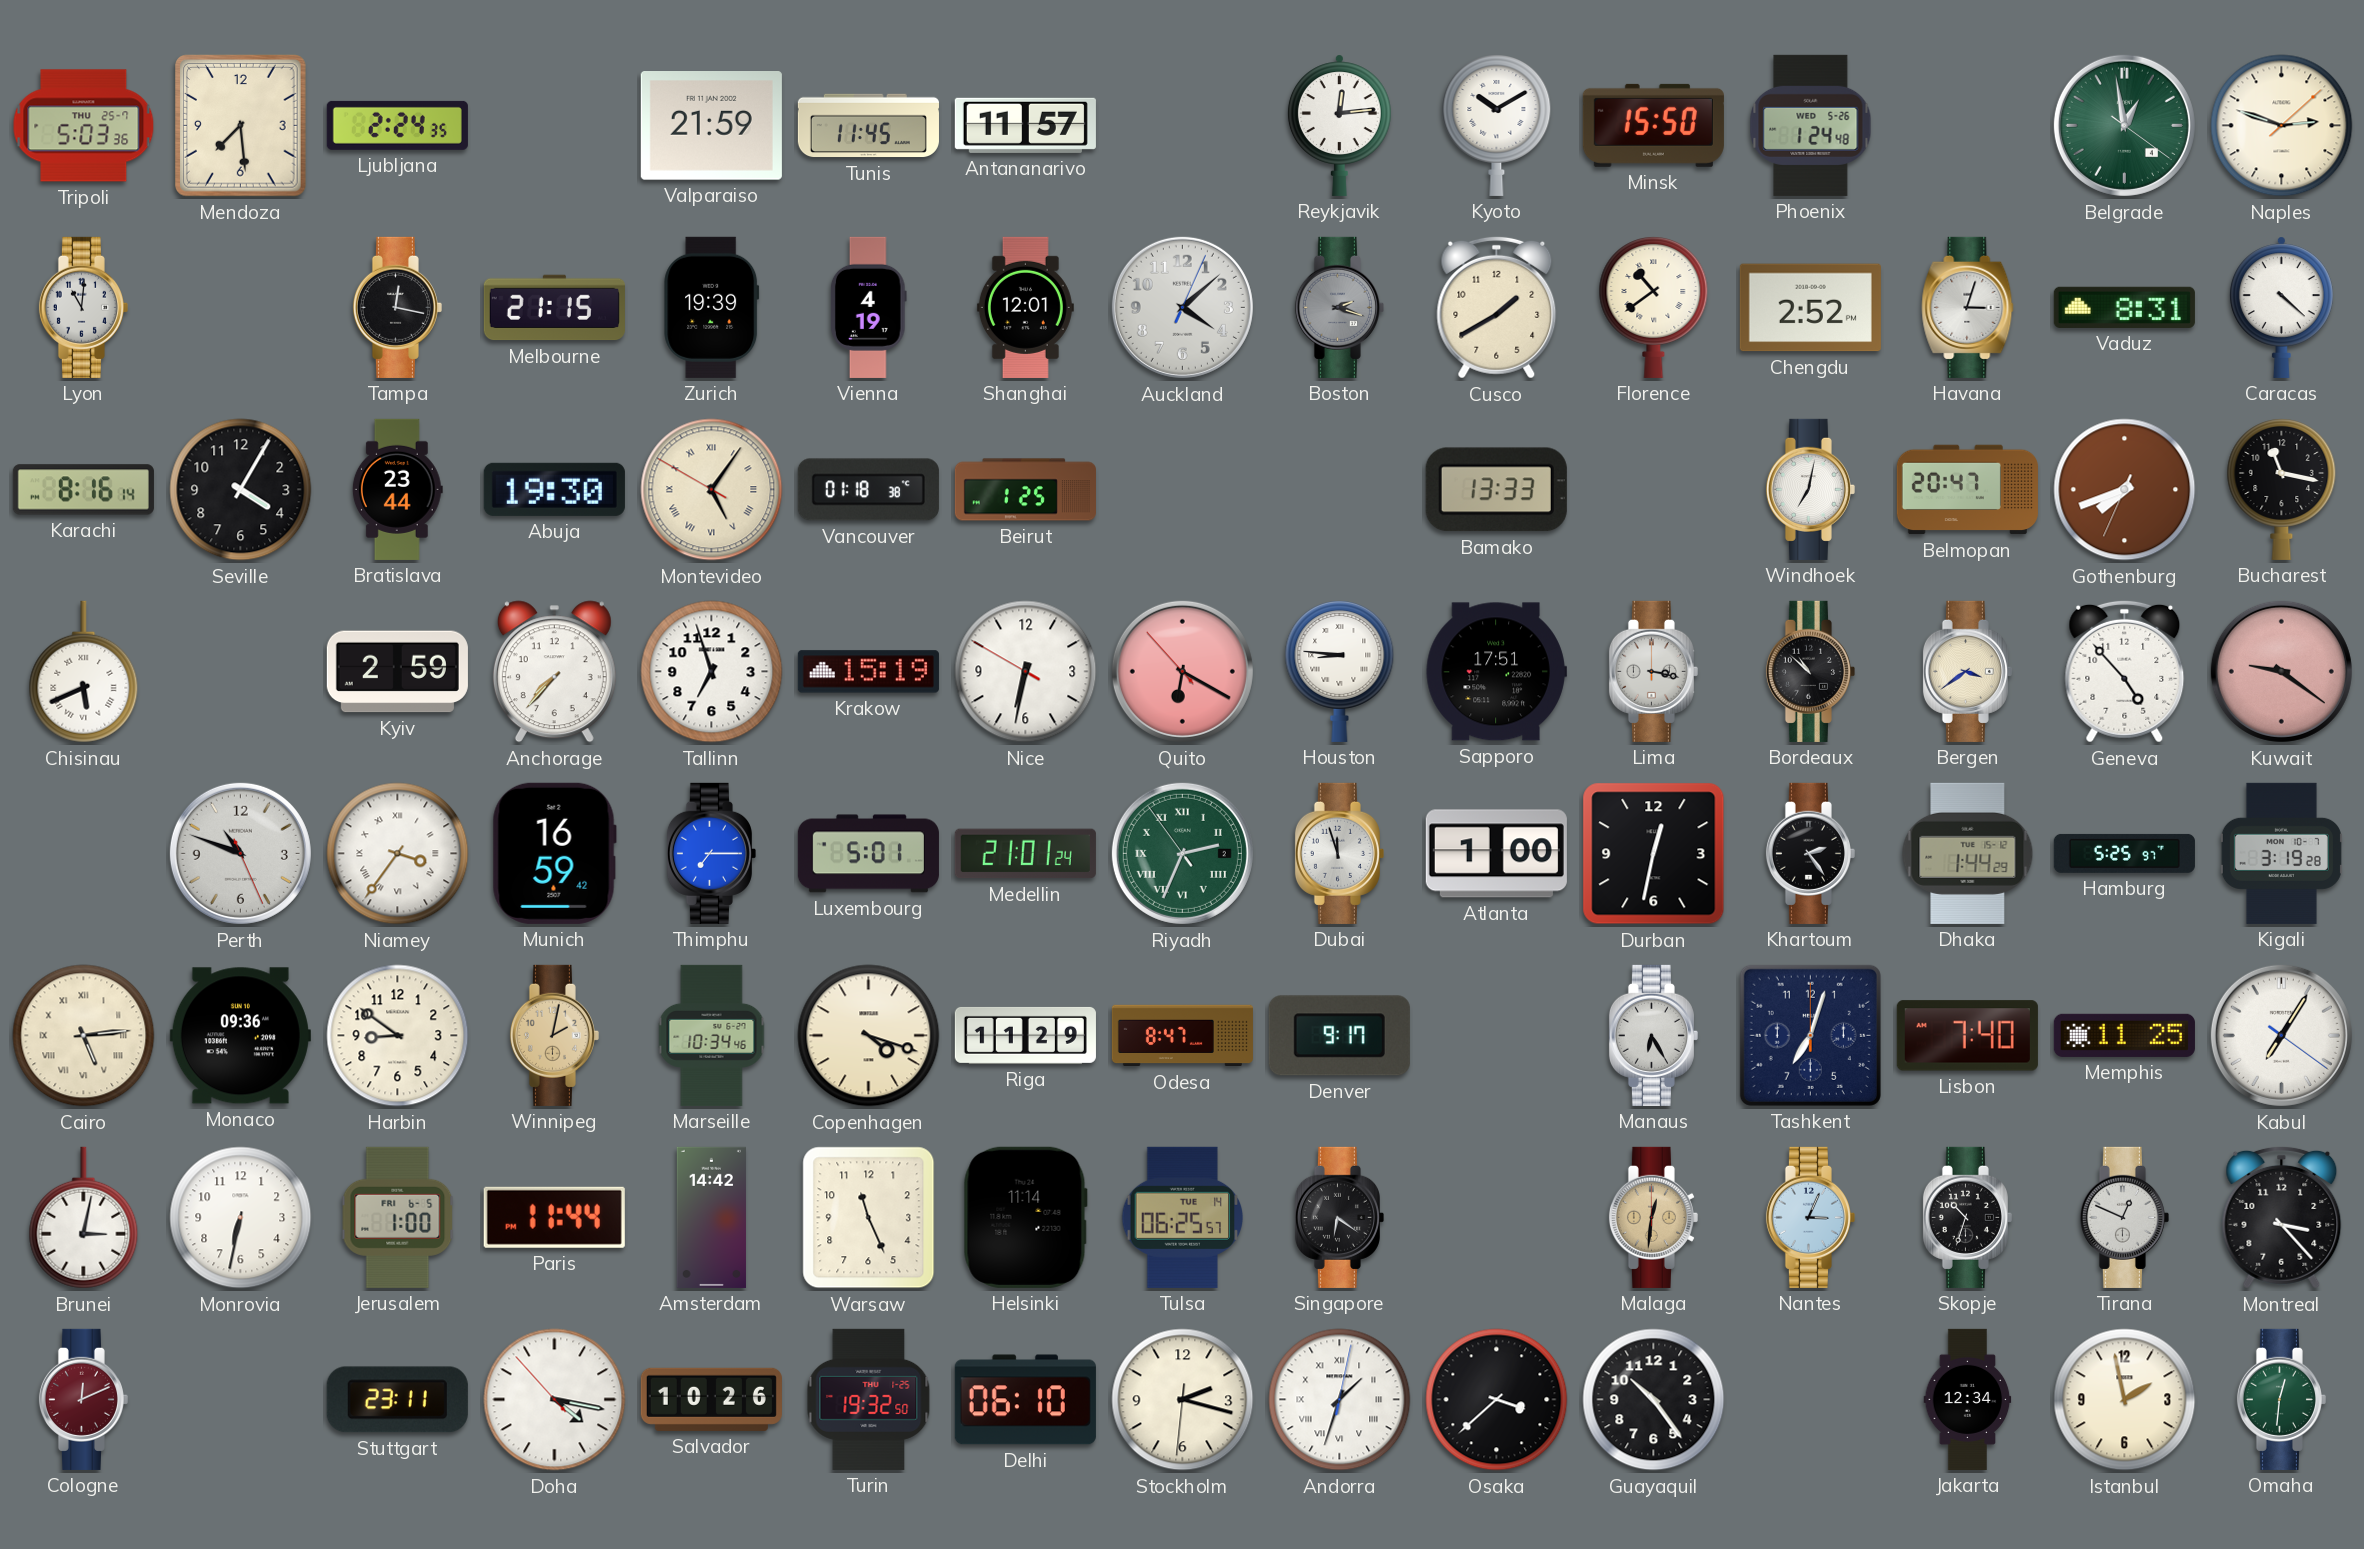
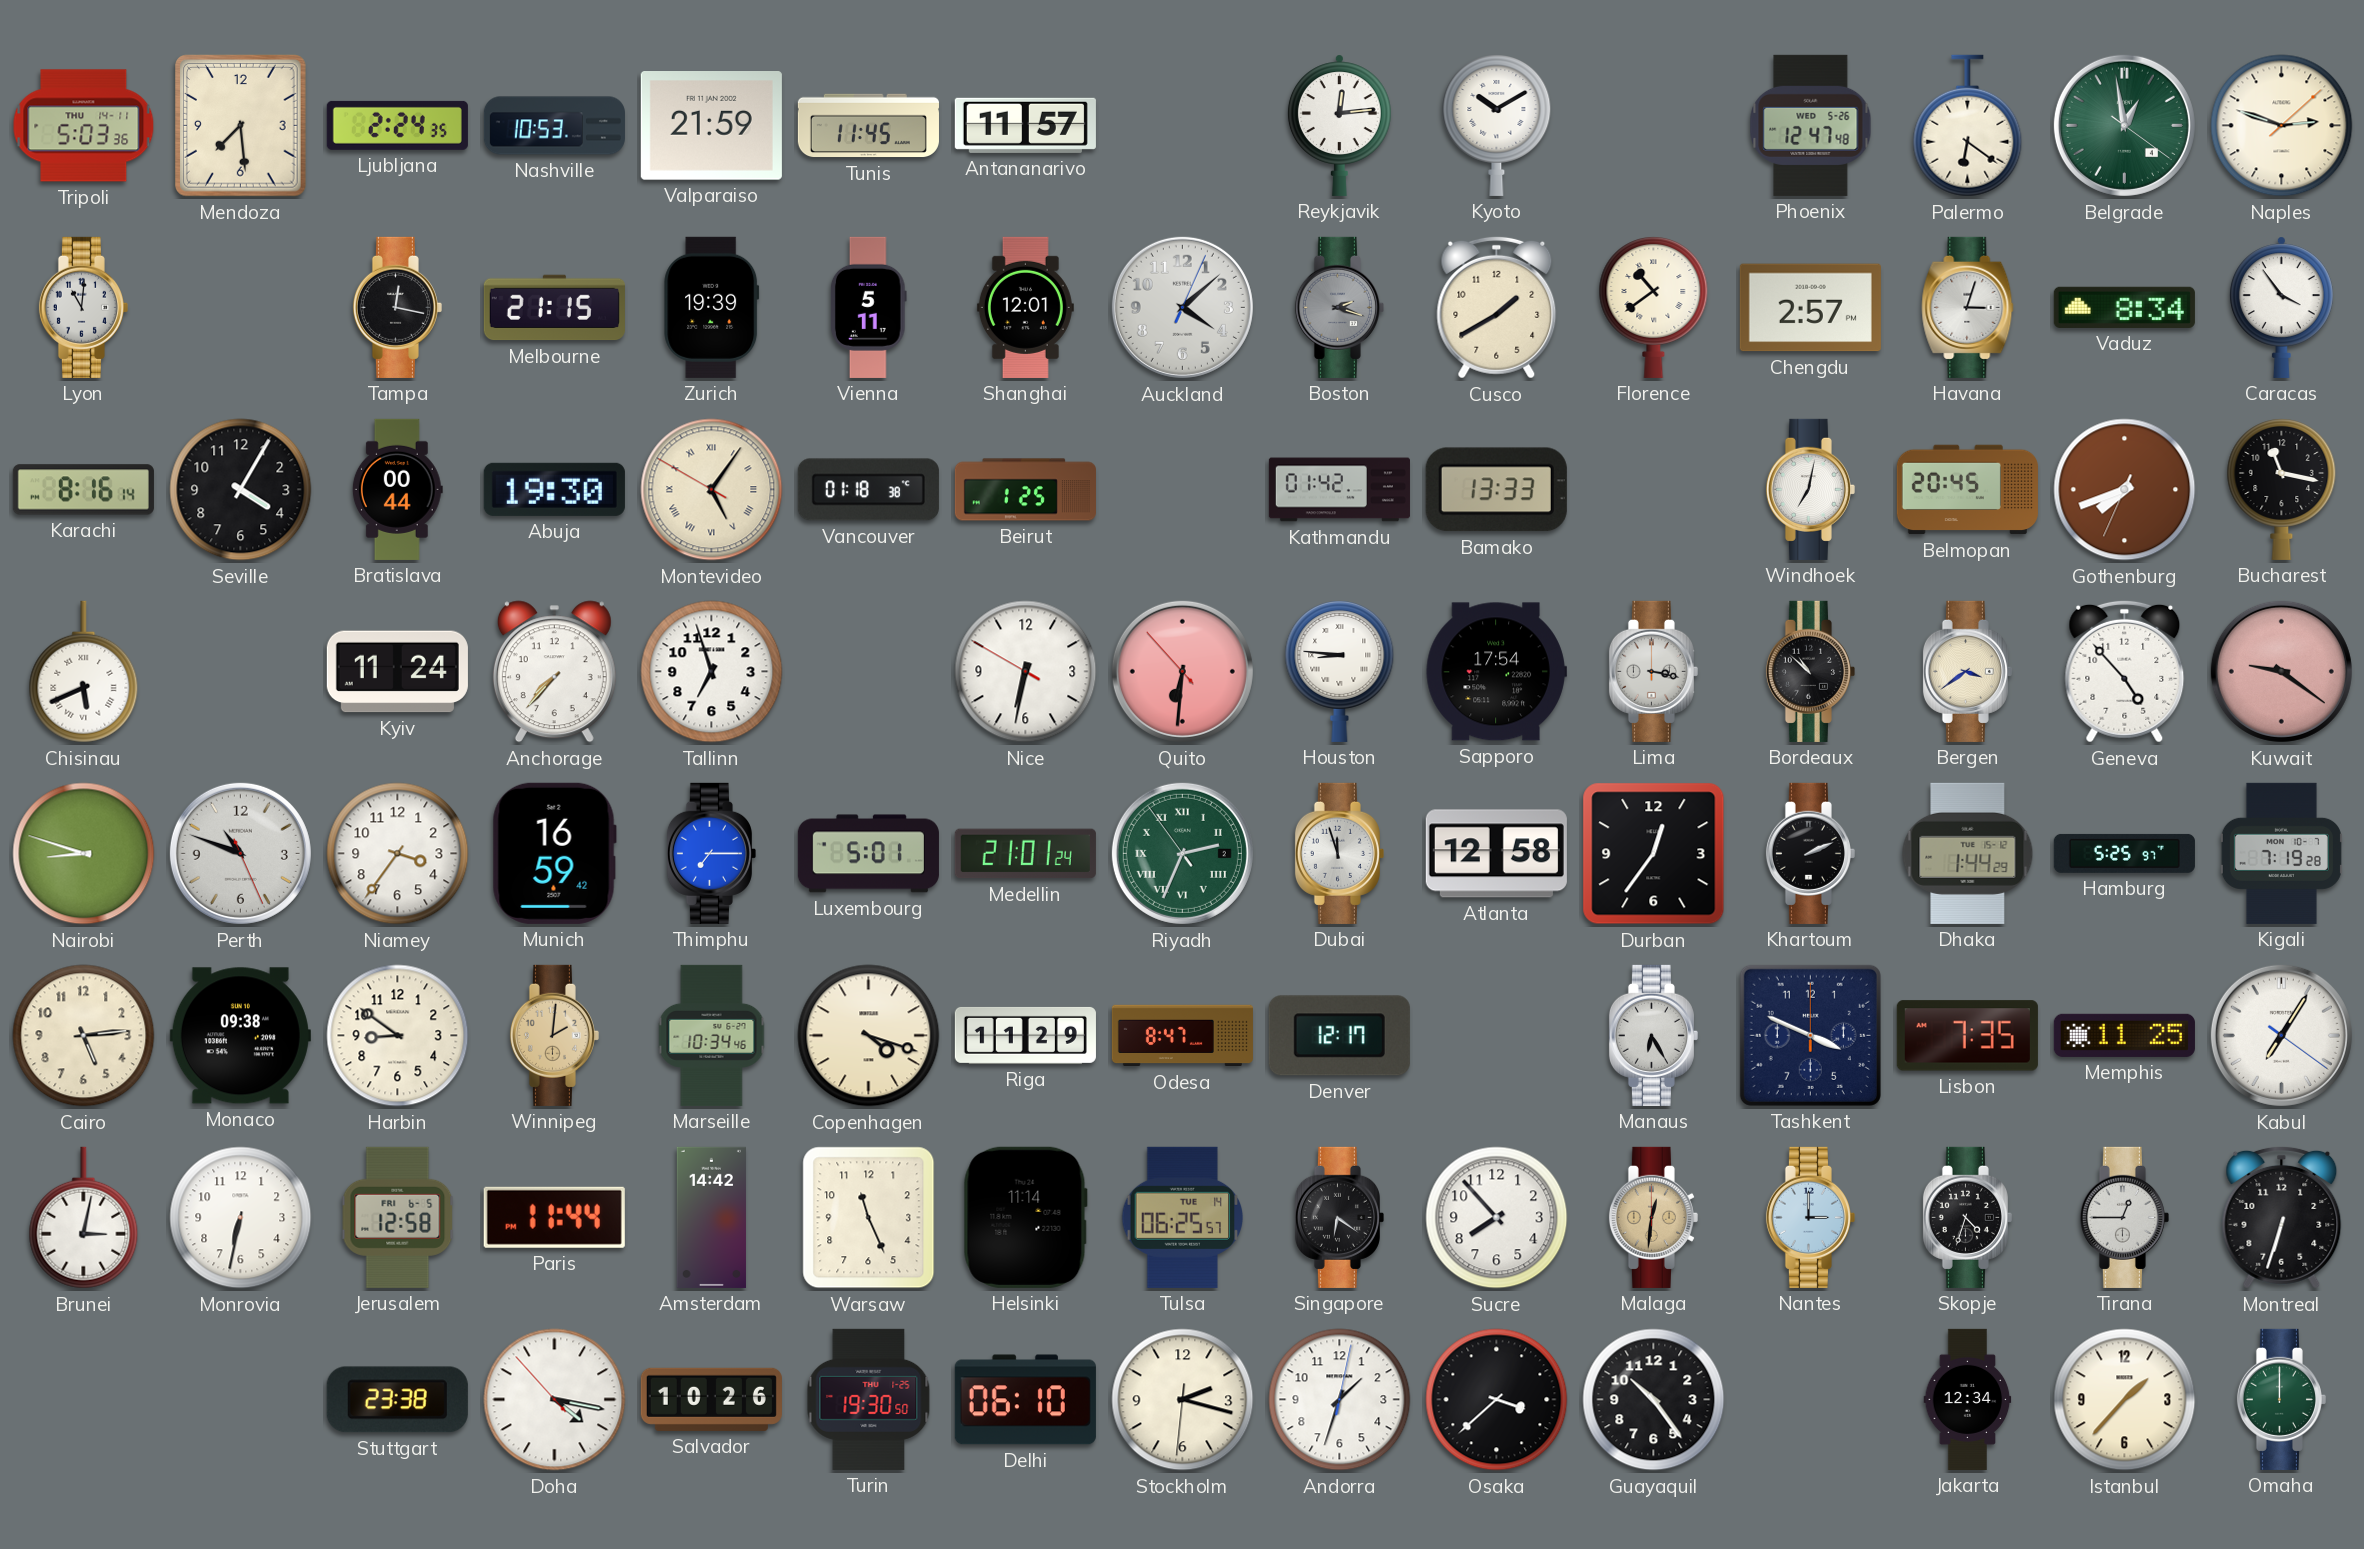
Tripoli date: THU 25-7 -> THU 14-11
Nashville: none -> 10:53
Minsk: 15:50 -> none
Phoenix: 1:24 -> 12:47
Palermo: none -> 6:21
Vienna: 4:19 -> 5:11
Chengdu: 2:52 -> 2:57
Vaduz: 8:31 -> 8:34
Caracas: 4:22 -> 3:54
Bratislava: 23:44 -> 00:44
Kathmandu: none -> 01:42
Belmopan: 20:47 -> 20:45
Kyiv: 2:59 -> 11:24
Krakow: 15:19 -> none
Quito: 6:19 -> 6:30
Sapporo: 17:51 -> 17:54
Nairobi: none -> 8:48
Niamey numerals: Roman -> Arabic
Atlanta: 1:00 -> 12:58
Durban: 12:32 -> 12:36
Khartoum: 2:24 -> 2:11
Kigali: 3:19 -> 7:19
Cairo numerals: Roman -> Arabic
Monaco: 09:36 -> 09:38
Winnipeg: 2:02 -> 2:01
Denver: 9:17 -> 12:17
Tashkent: 7:03 -> 3:49
Lisbon: 7:40 -> 7:35
Jerusalem: 1:00 -> 12:58
Sucre: none -> 7:53
Nantes: 3:04 -> 3:00
Skopje: 10:33 -> 4:33
Tirana: 12:49 -> 12:45
Montreal: 3:23 -> 6:33
Cologne: 12:11 -> none
Stuttgart: 23:11 -> 23:38
Turin: 19:32 -> 19:30
Andorra numerals: Roman -> Arabic
Istanbul: 1:58 -> 1:37
Omaha: 12:31 -> 12:00
